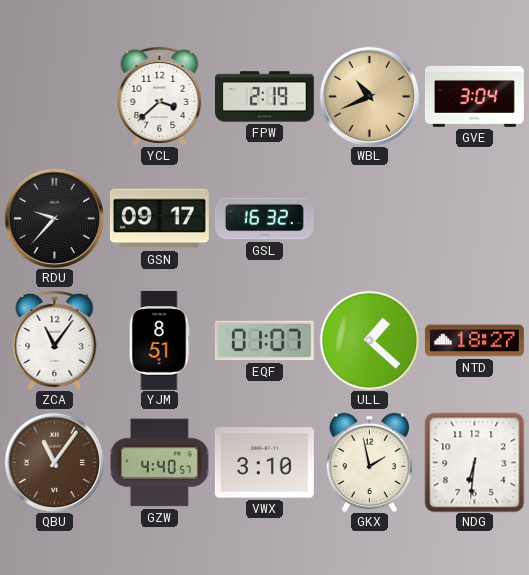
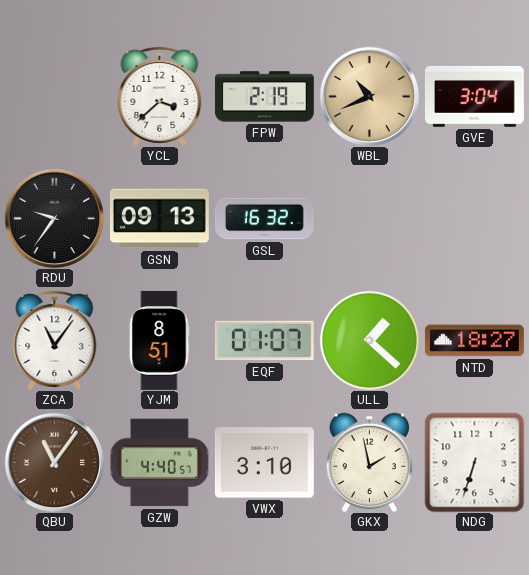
RDU: 9:37 -> 9:36
GSN: 09:17 -> 09:13
NDG: 6:31 -> 6:33
